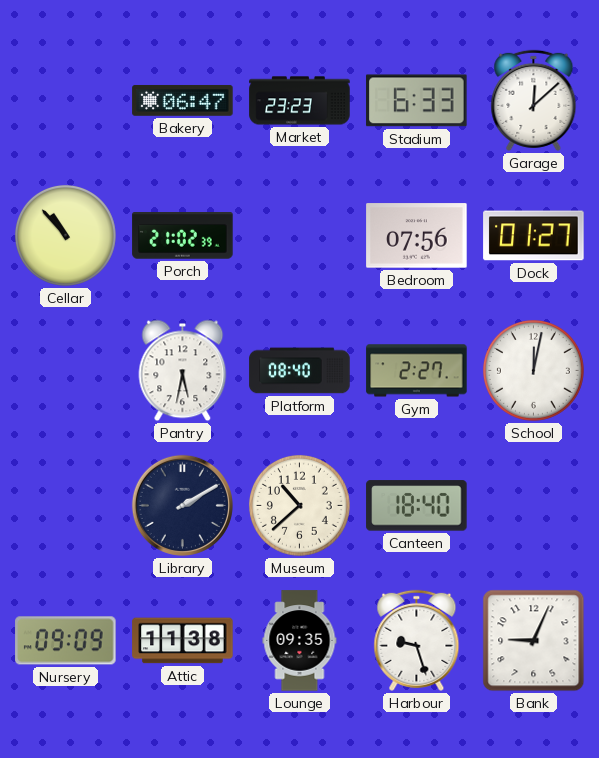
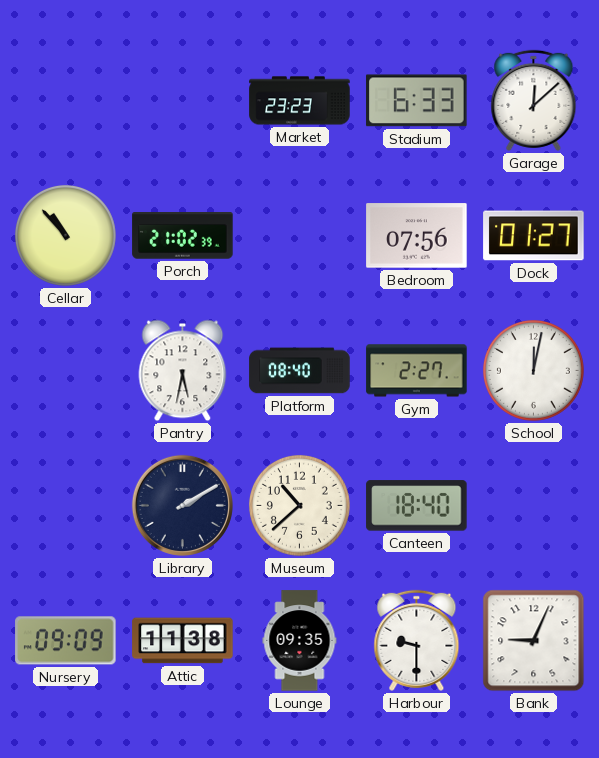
Bakery: 06:47 -> none
Harbour: 9:27 -> 9:30
